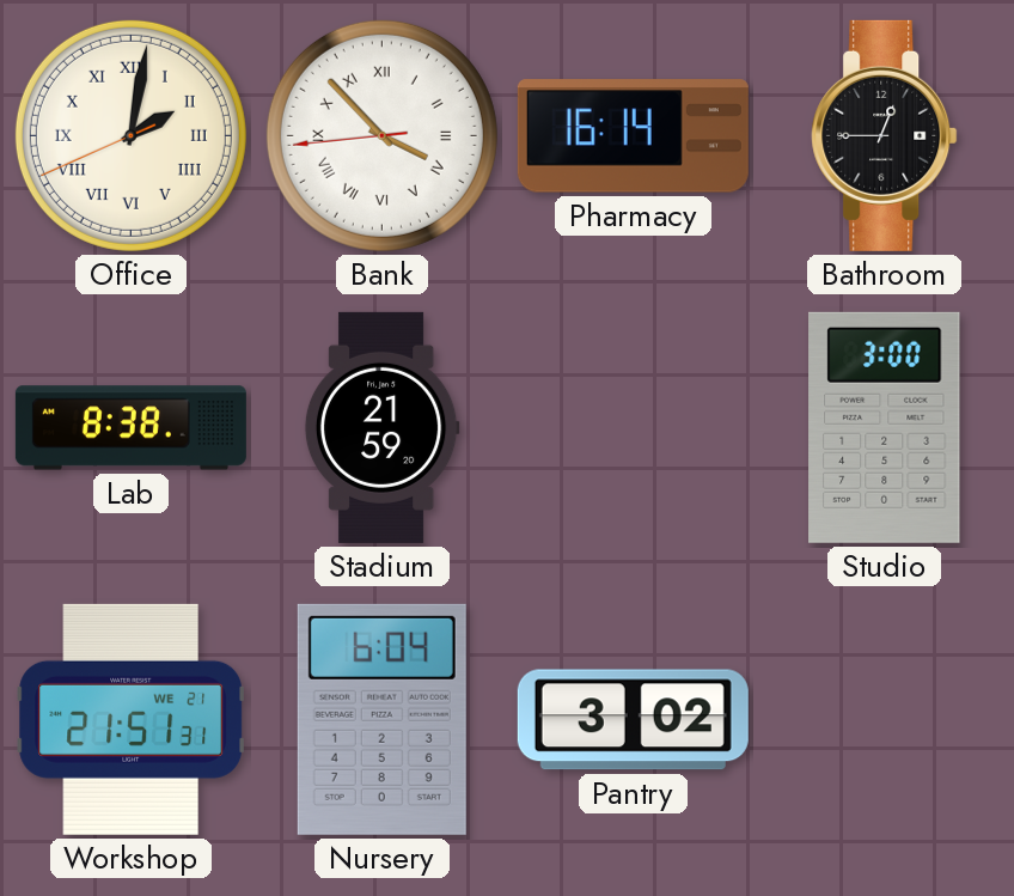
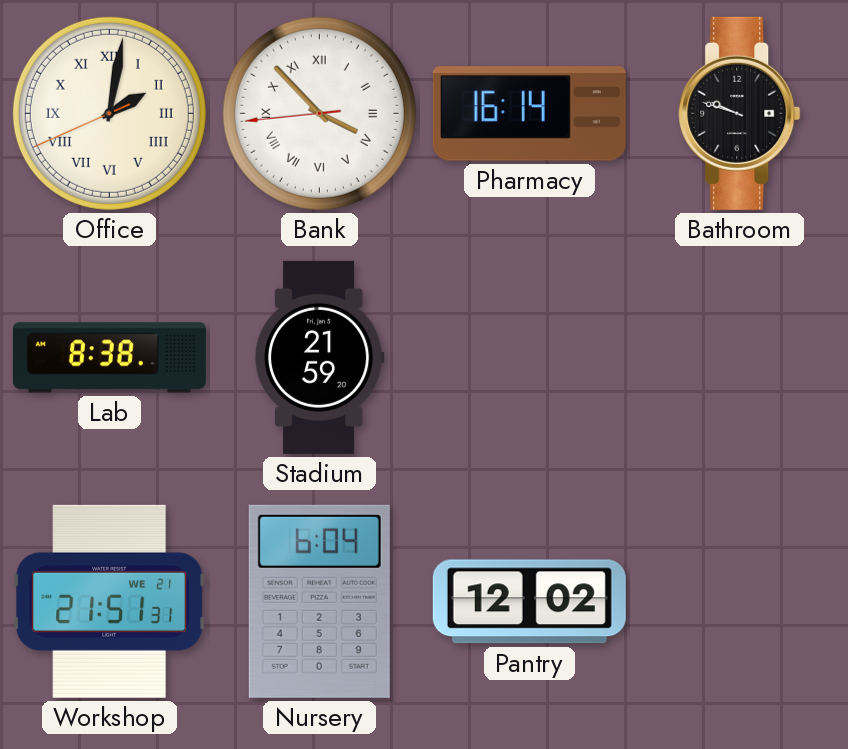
Bathroom: 12:45 -> 9:48
Studio: 3:00 -> none
Pantry: 3:02 -> 12:02
